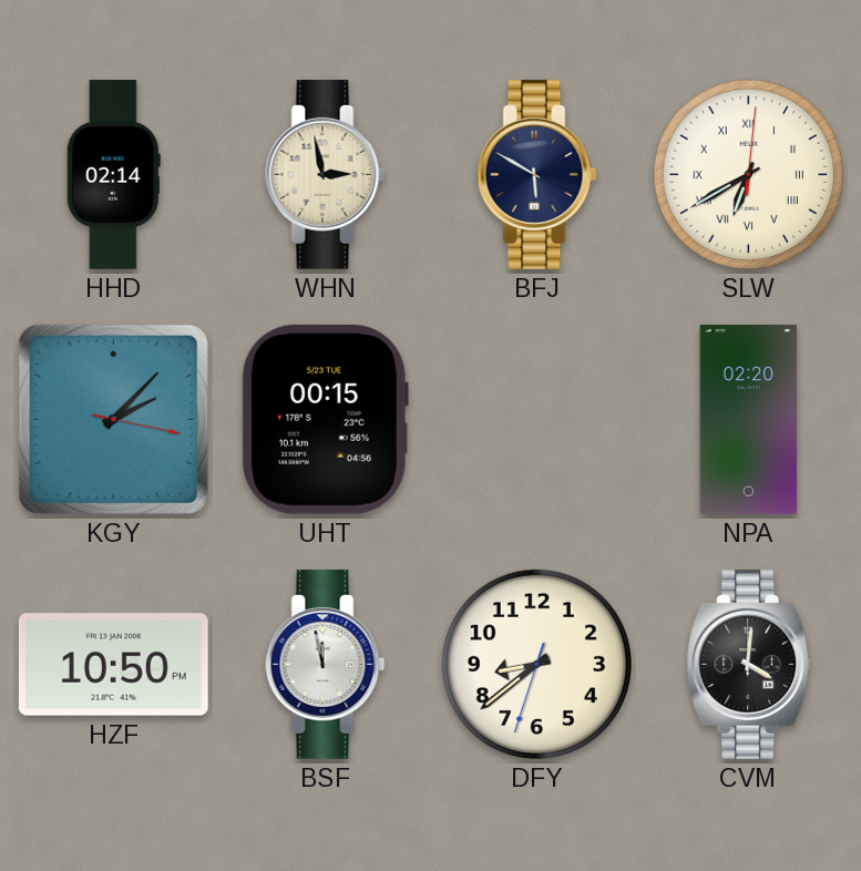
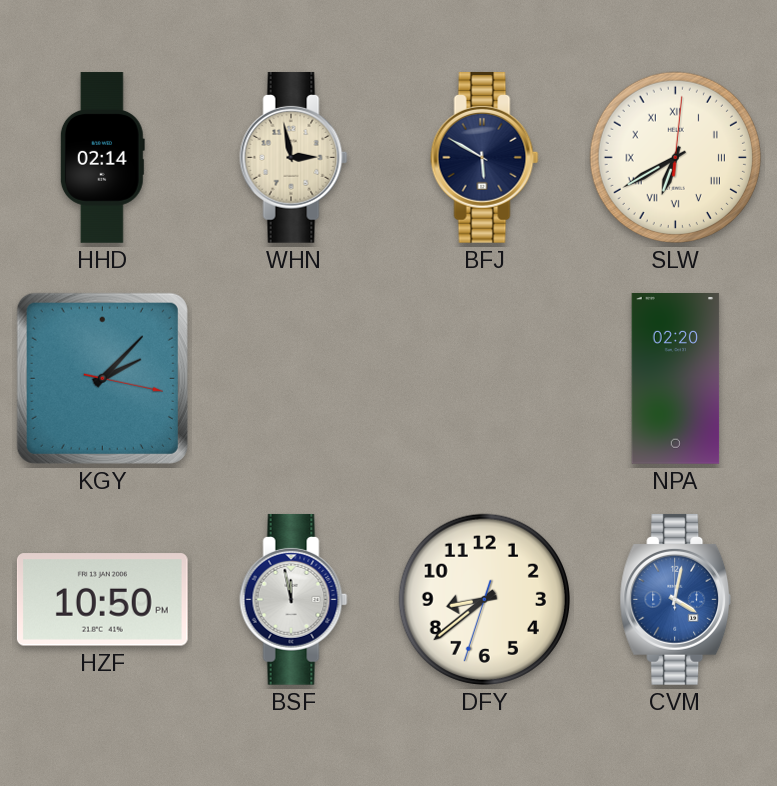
UHT: 00:15 -> none
CVM: 4:01 -> 4:02
CVM dial: black -> blue
